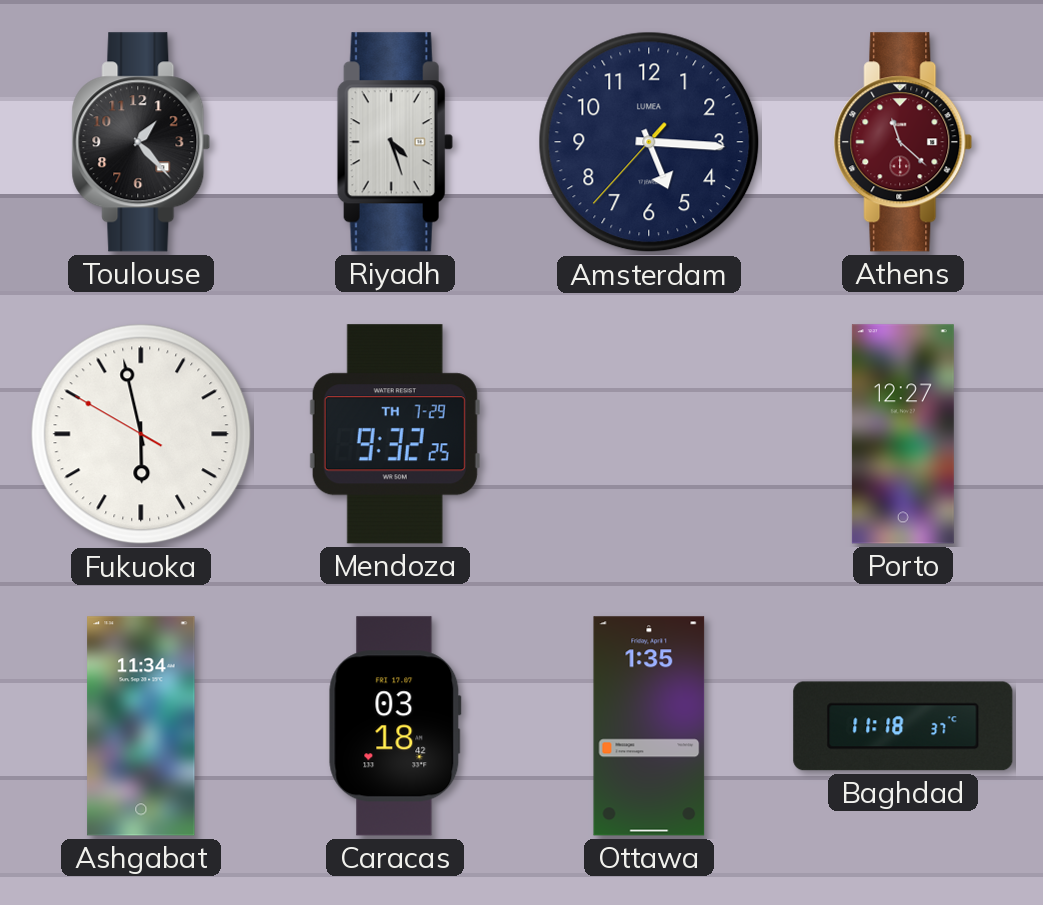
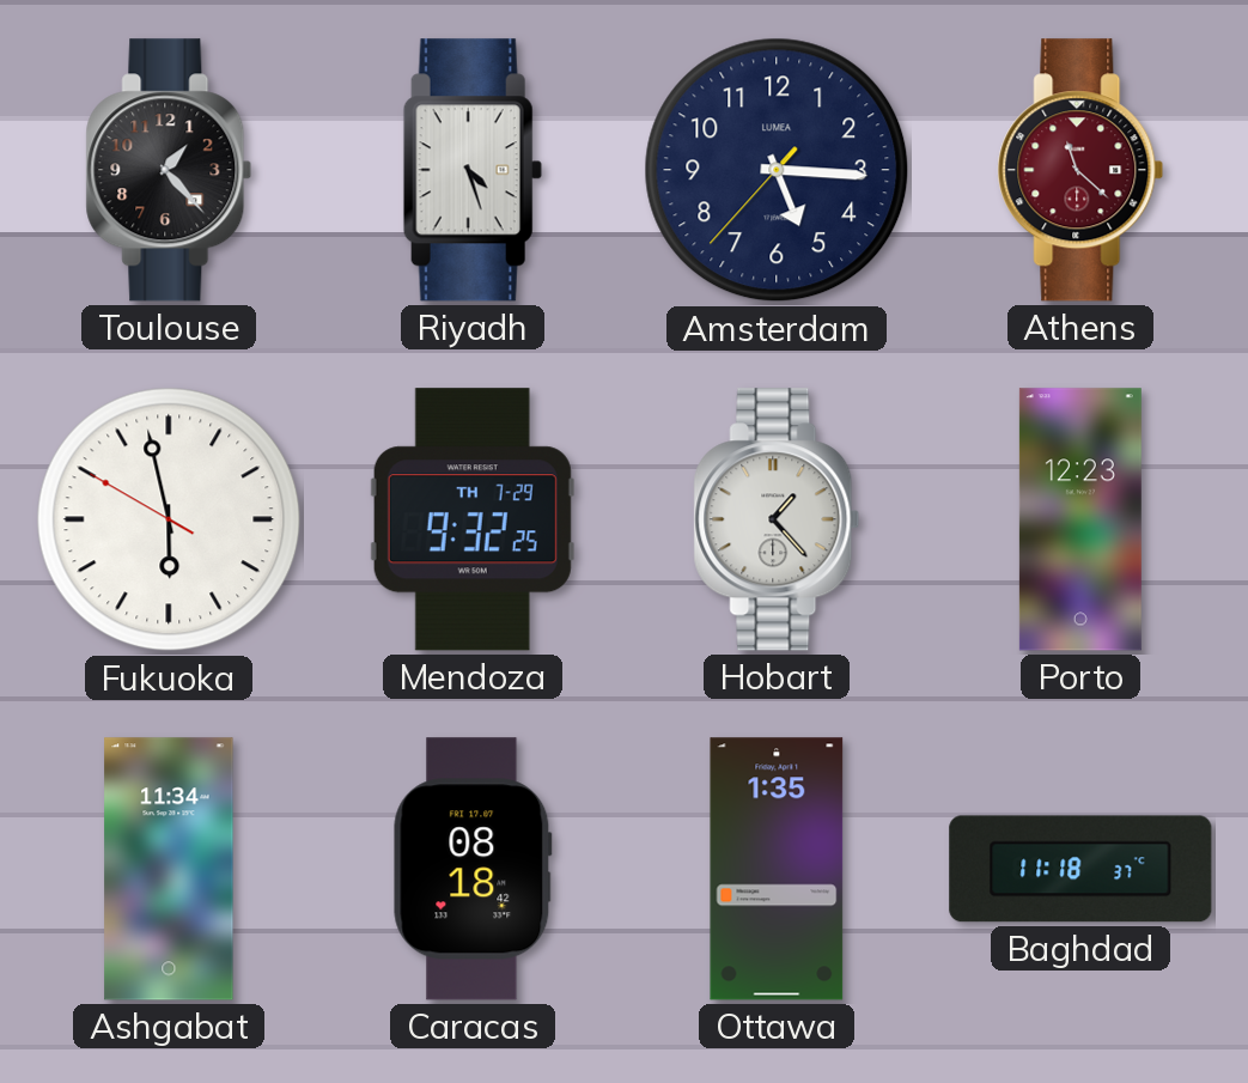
Hobart: none -> 1:23
Porto: 12:27 -> 12:23
Caracas: 03:18 -> 08:18
